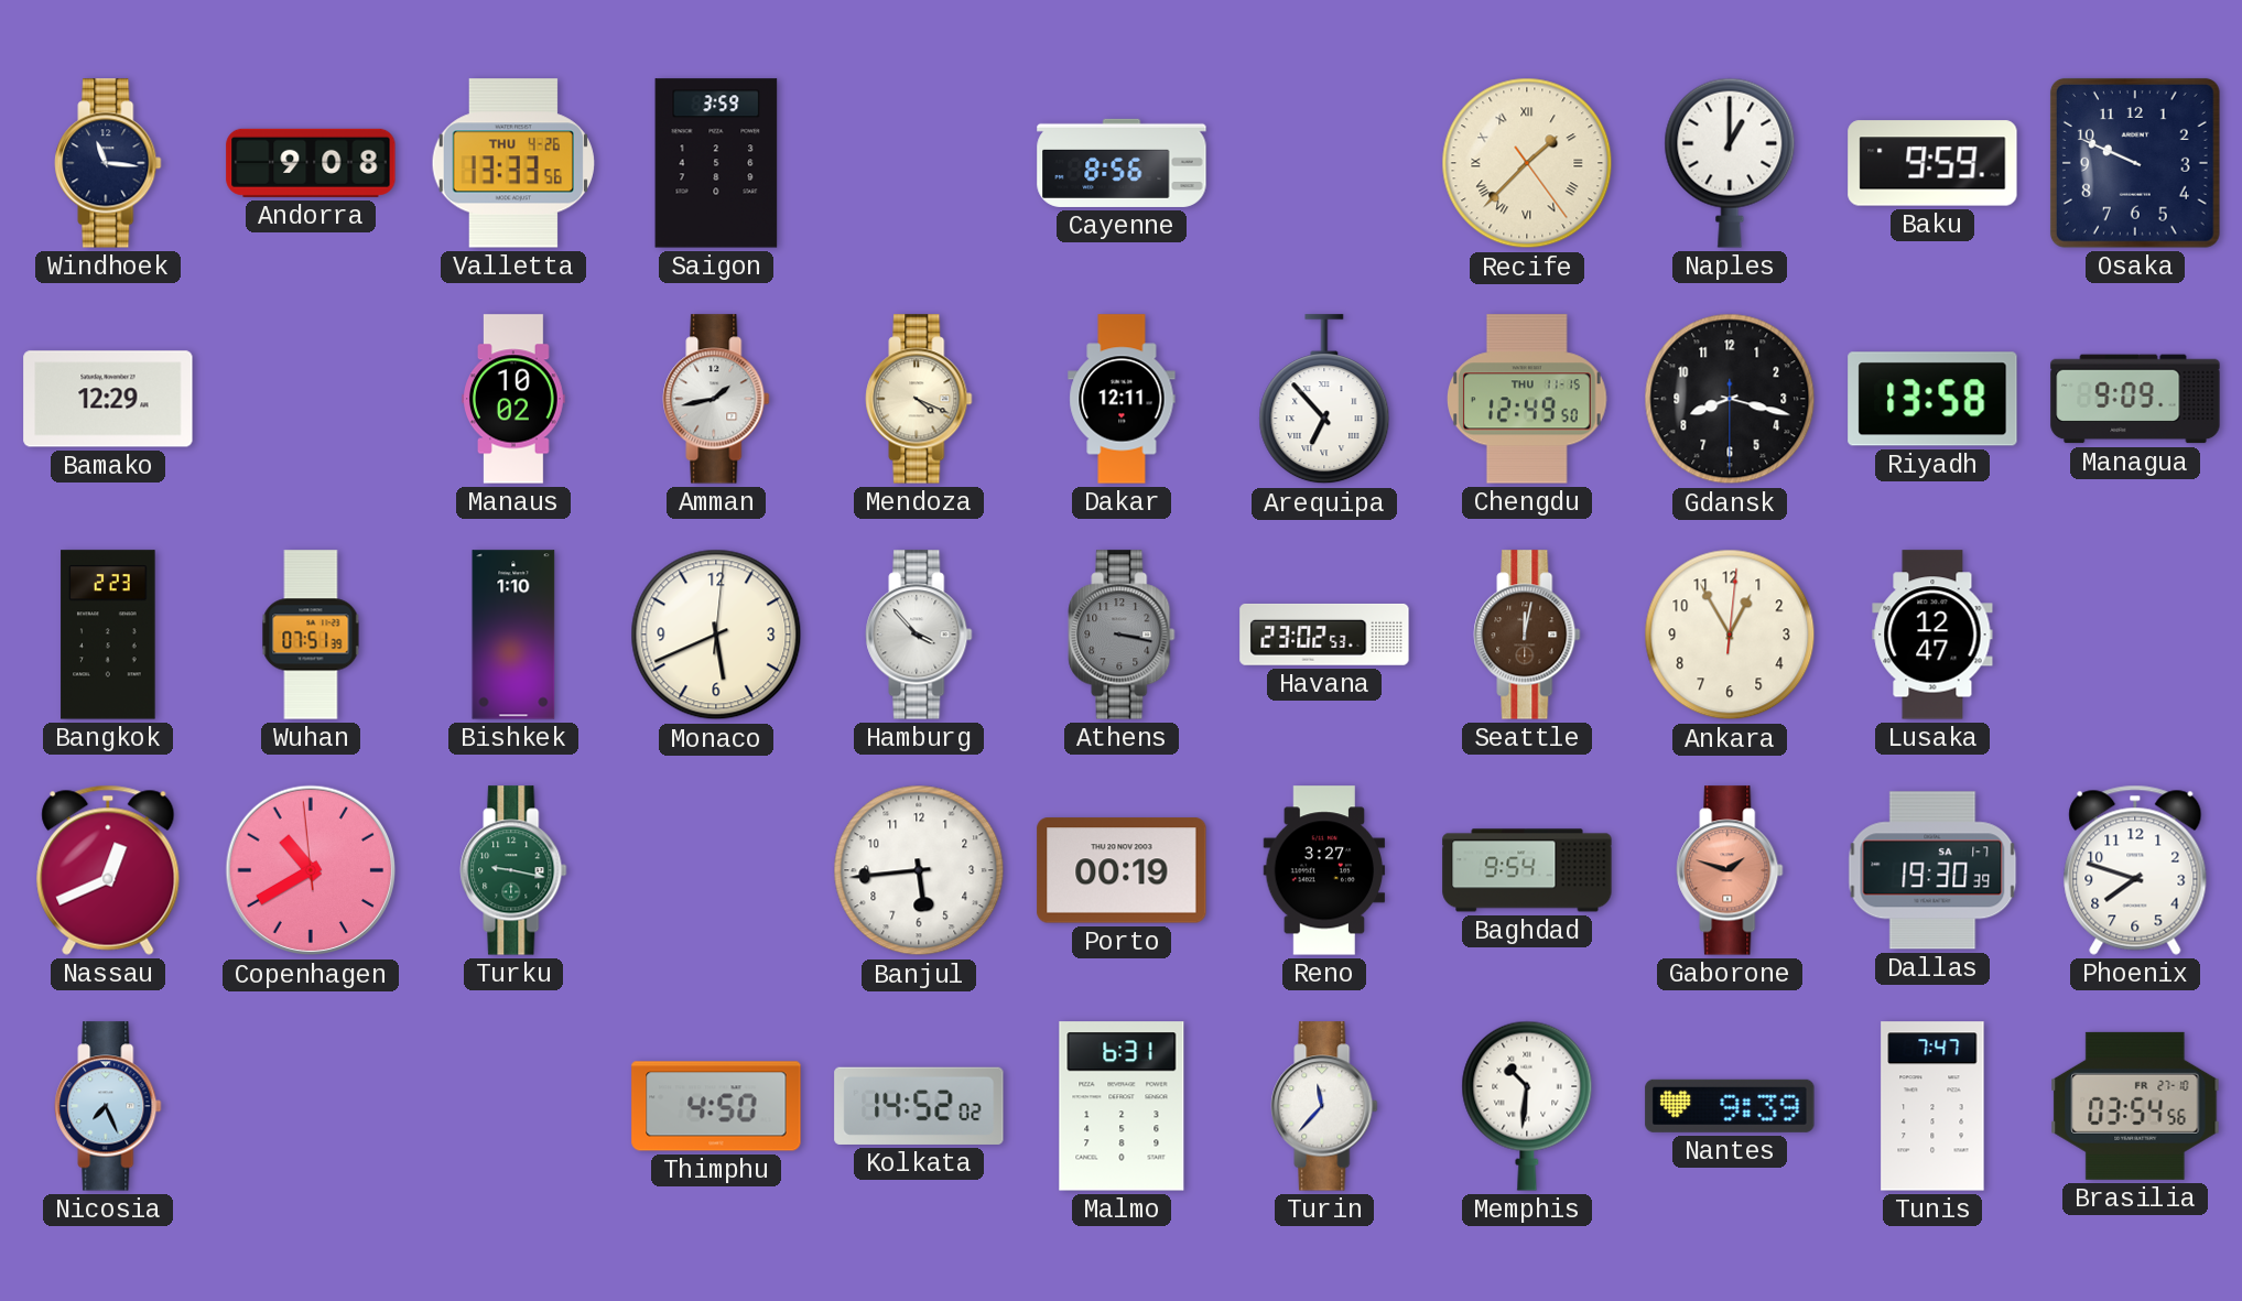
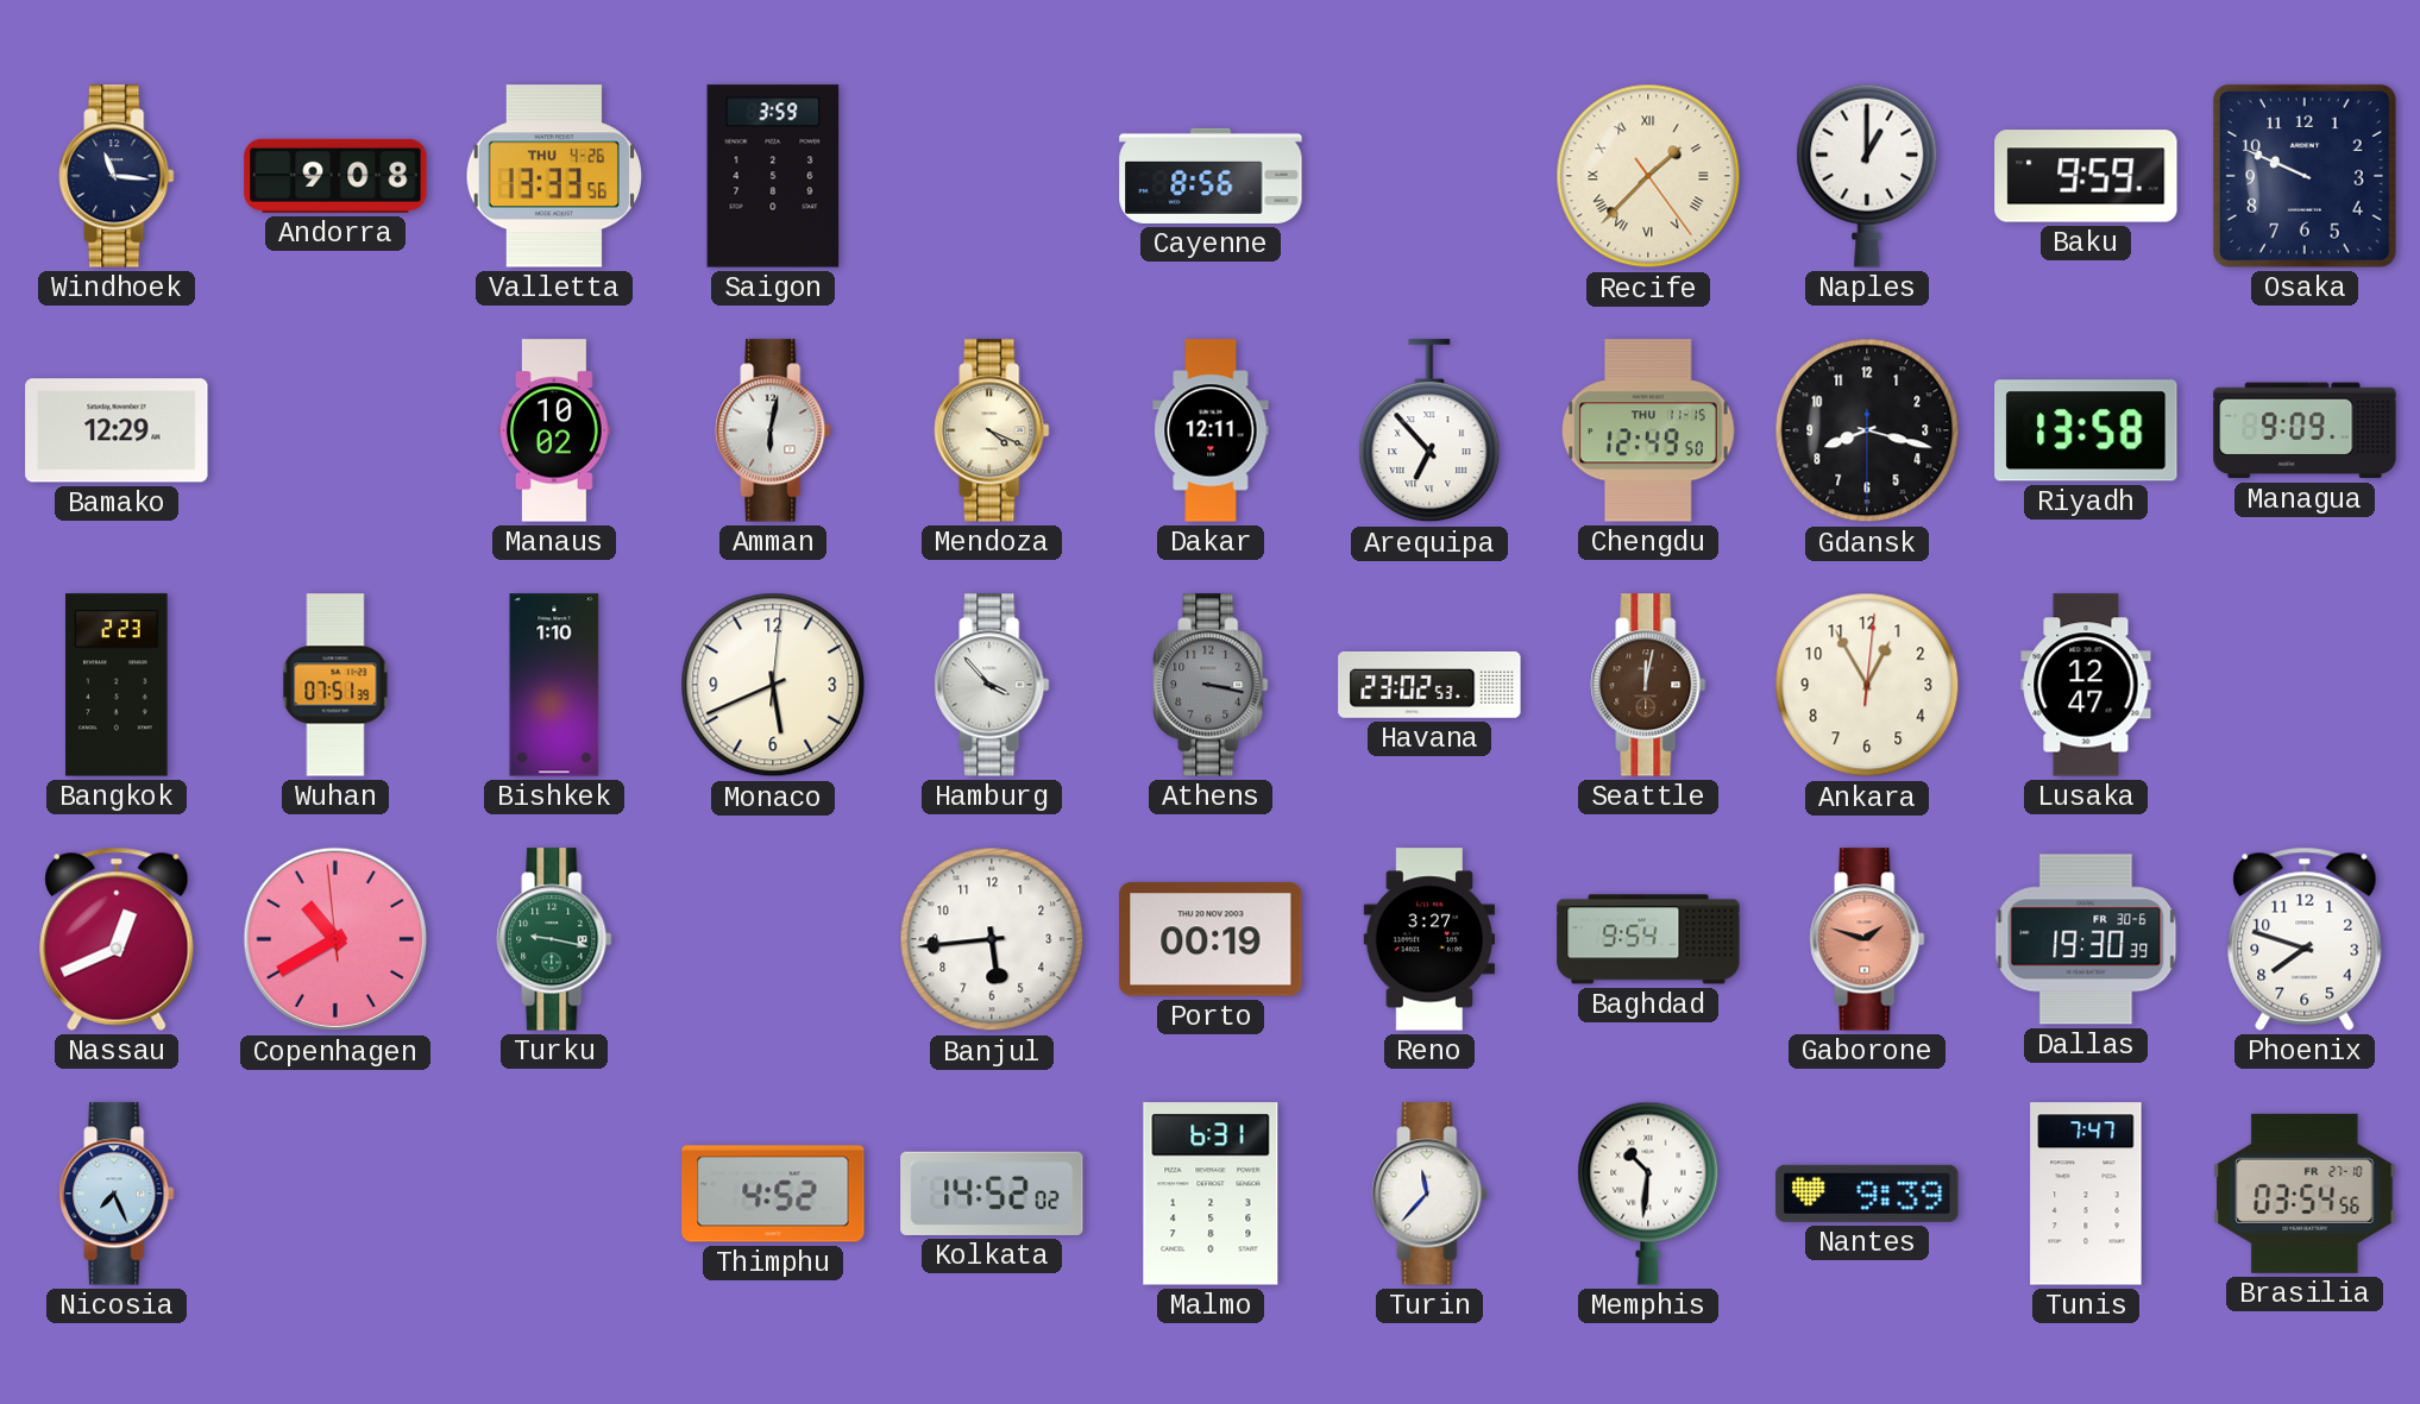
Amman: 1:43 -> 6:02
Dallas date: SA 1-7 -> FR 30-6
Thimphu: 4:50 -> 4:52
